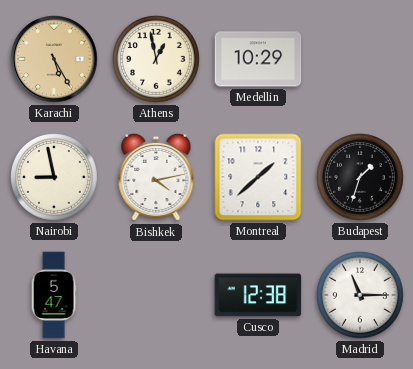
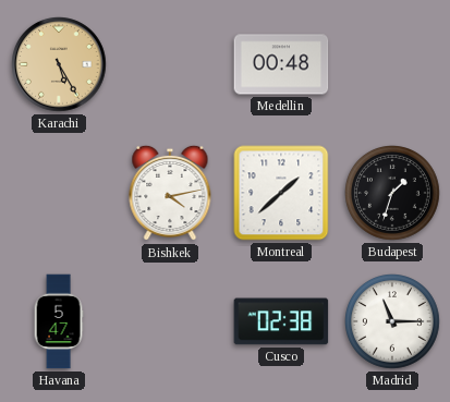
Athens: 12:58 -> none
Medellin: 10:29 -> 00:48
Nairobi: 8:58 -> none
Cusco: 12:38 -> 02:38
